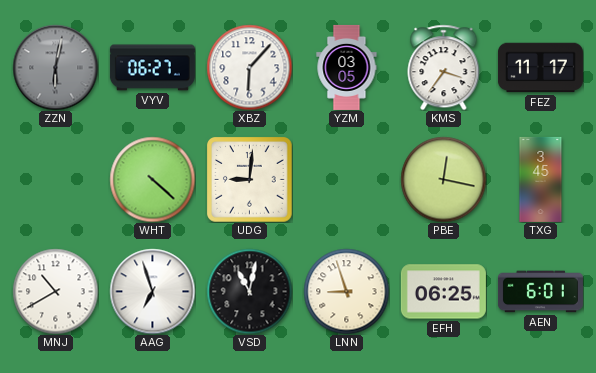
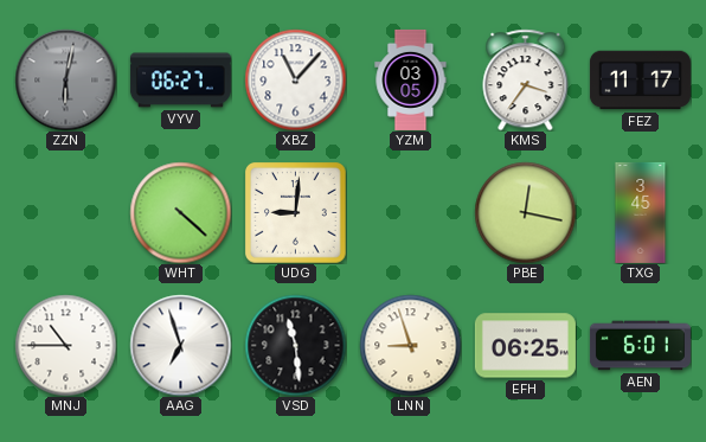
XBZ: 6:07 -> 11:07
MNJ: 10:40 -> 10:45
VSD: 11:02 -> 11:29
